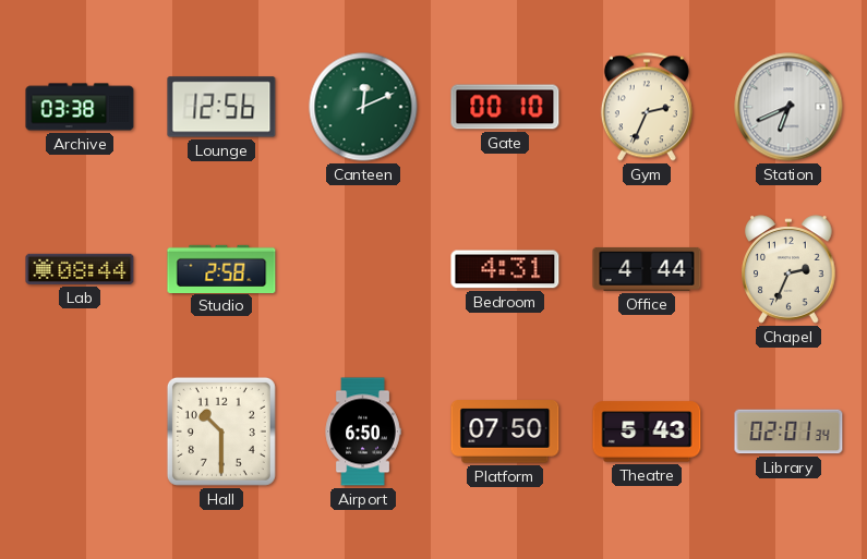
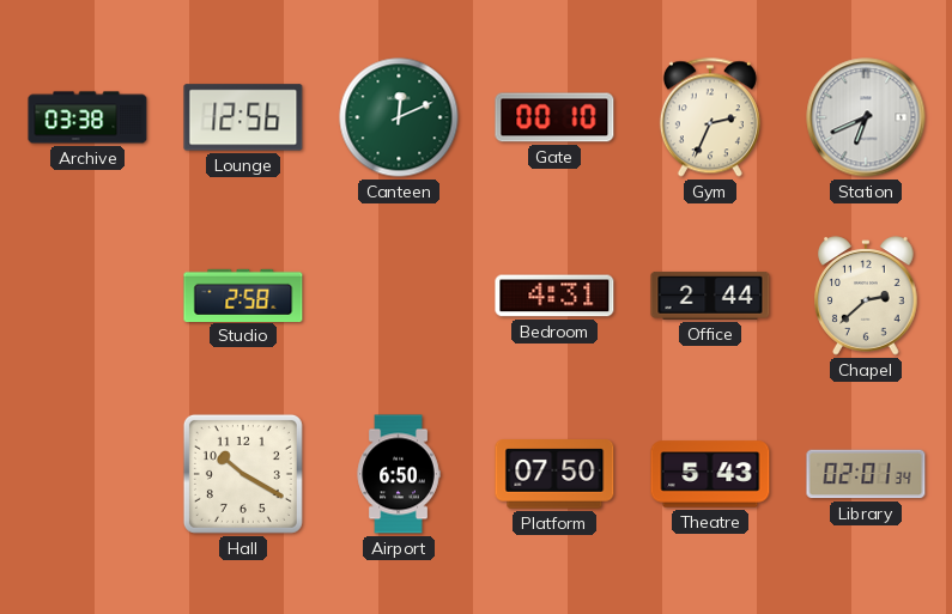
Lab: 08:44 -> none
Office: 4:44 -> 2:44
Chapel: 2:34 -> 2:38
Hall: 10:30 -> 10:20
